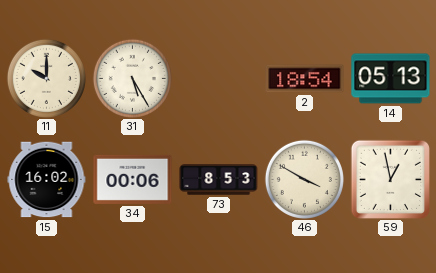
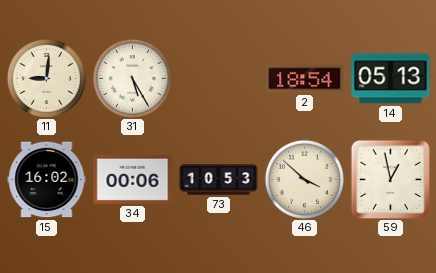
11: 10:00 -> 9:01
73: 8:53 -> 10:53
46: 3:50 -> 3:52
